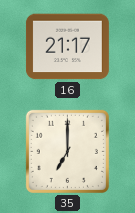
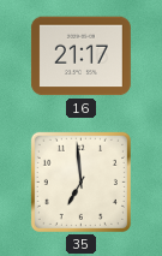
35: 7:00 -> 6:59
